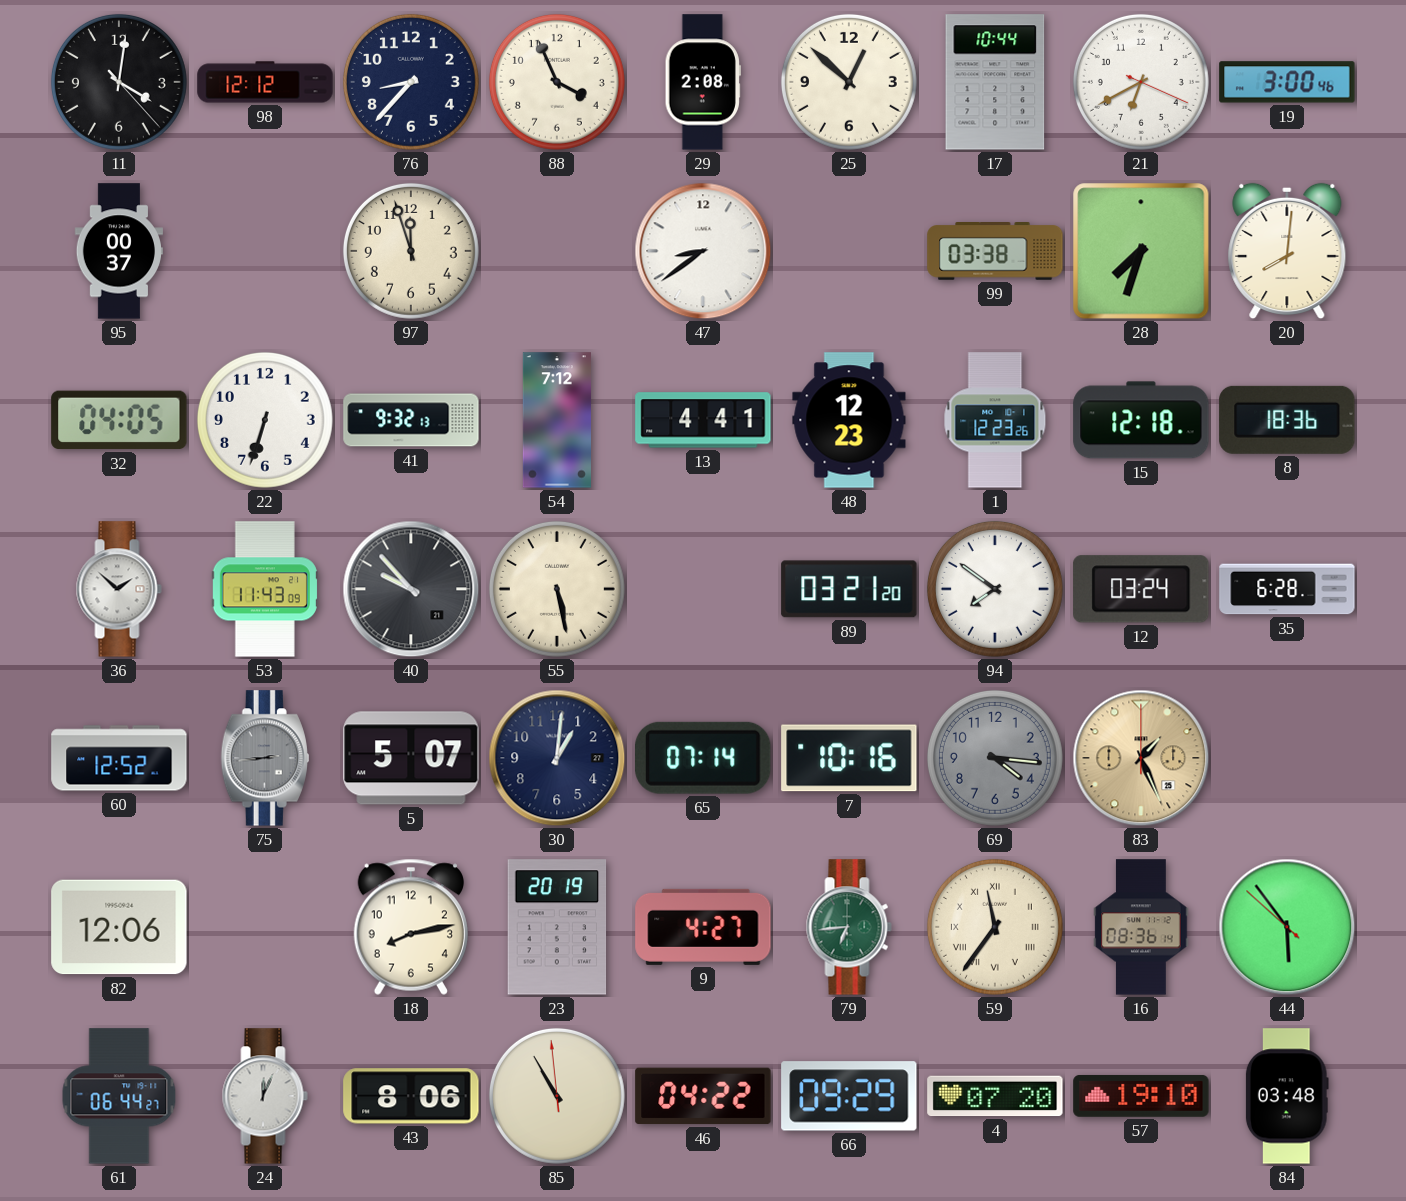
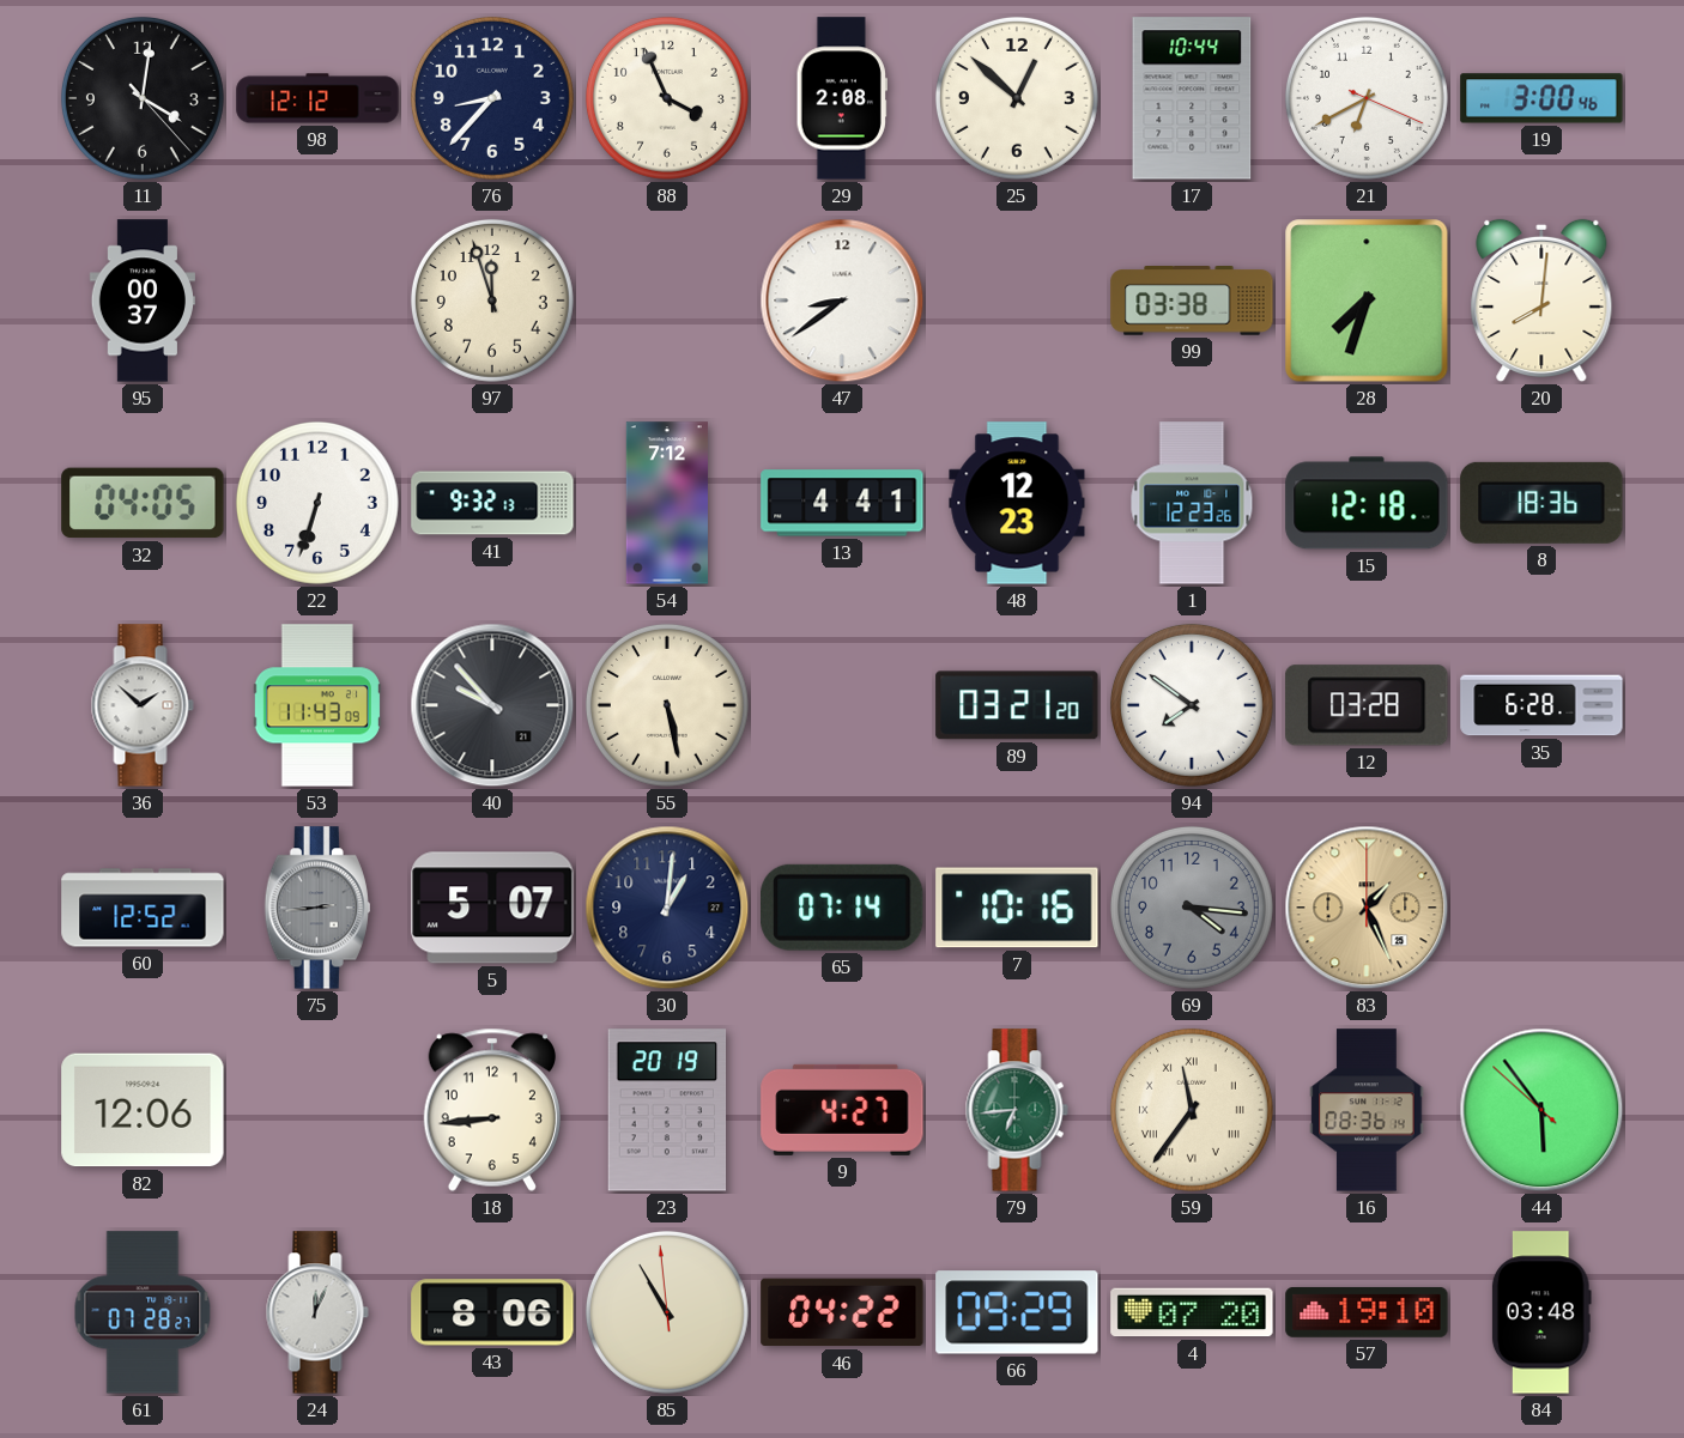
12: 03:24 -> 03:28
18: 8:13 -> 8:44
61: 06:44 -> 07:28
